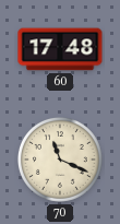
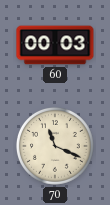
60: 17:48 -> 00:03
